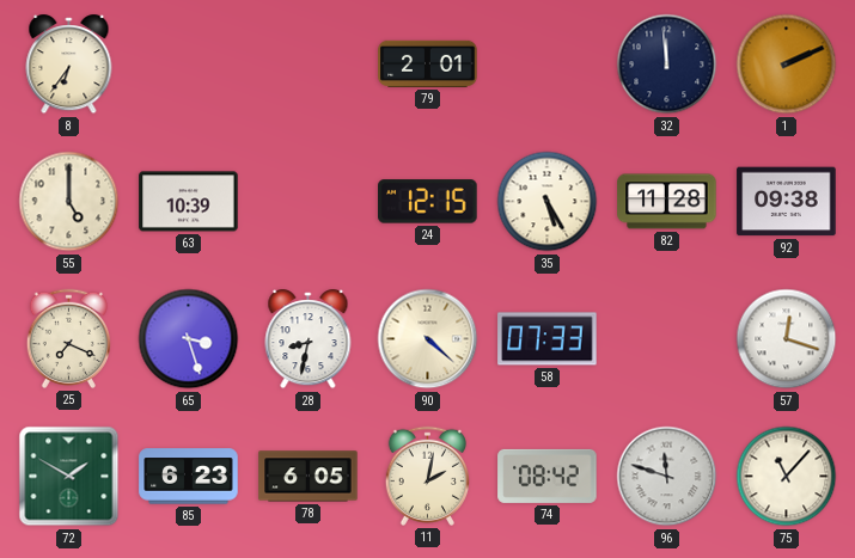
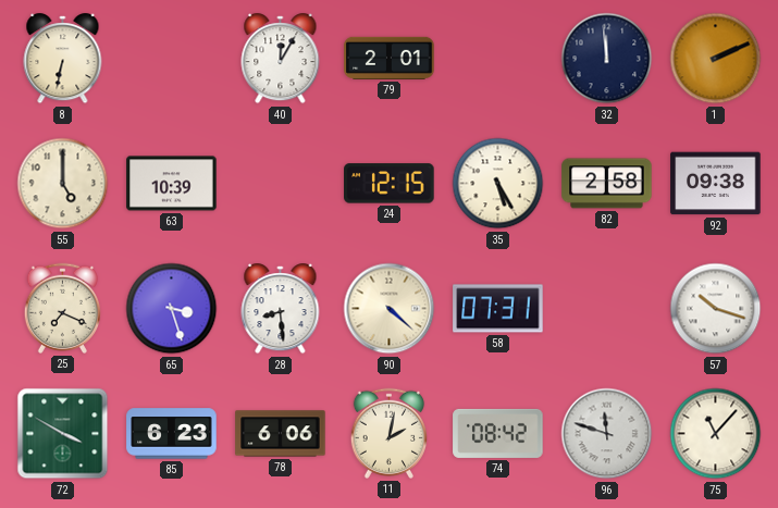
8: 6:36 -> 6:32
40: none -> 12:05
82: 11:28 -> 2:58
28: 8:32 -> 8:29
58: 07:33 -> 07:31
57: 12:18 -> 10:18
72: 1:50 -> 3:50
78: 6:05 -> 6:06
